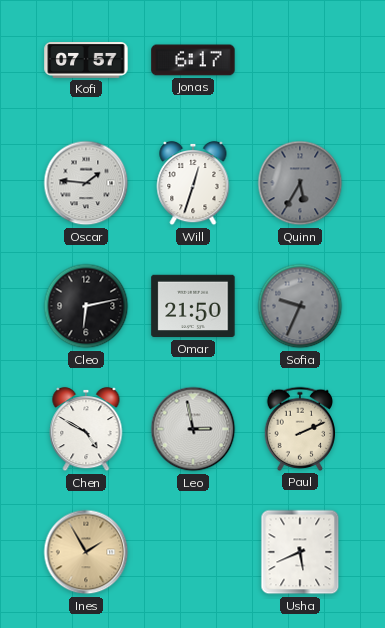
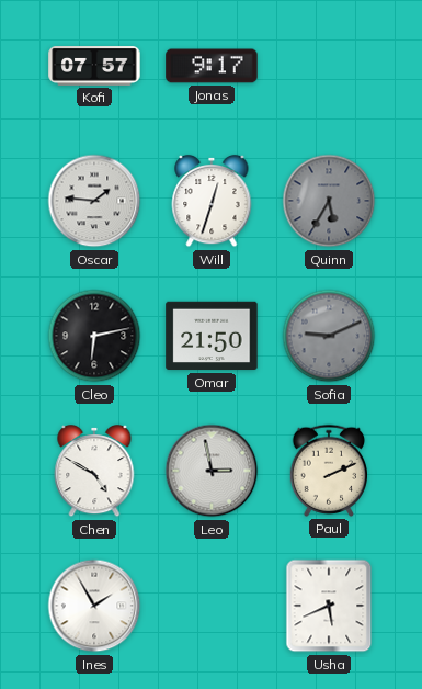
Jonas: 6:17 -> 9:17
Sofia: 9:34 -> 9:11
Ines dial: champagne -> white
